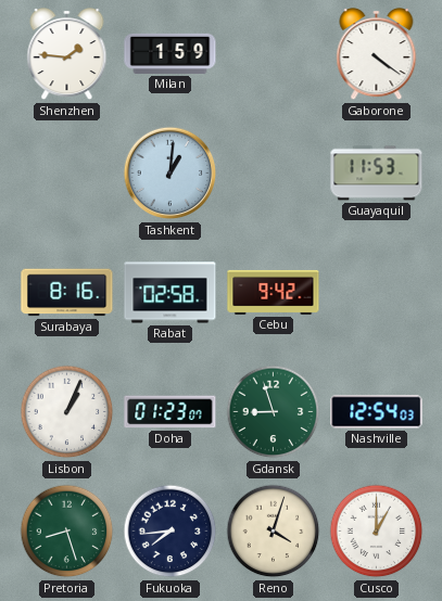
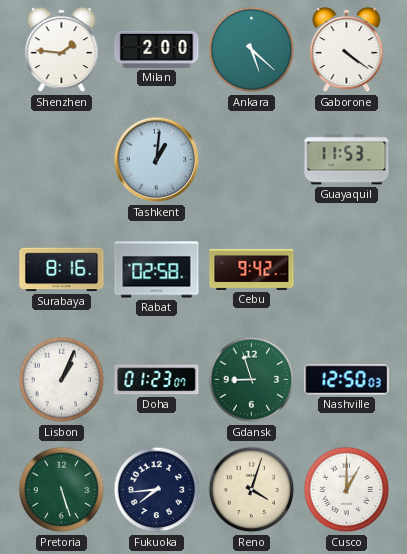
Milan: 1:59 -> 2:00
Ankara: none -> 5:22
Nashville: 12:54 -> 12:50
Pretoria: 8:27 -> 5:27
